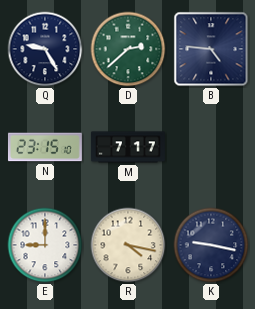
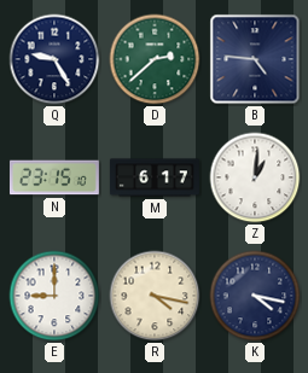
M: 7:17 -> 6:17
Z: none -> 1:01
K: 9:17 -> 4:17
